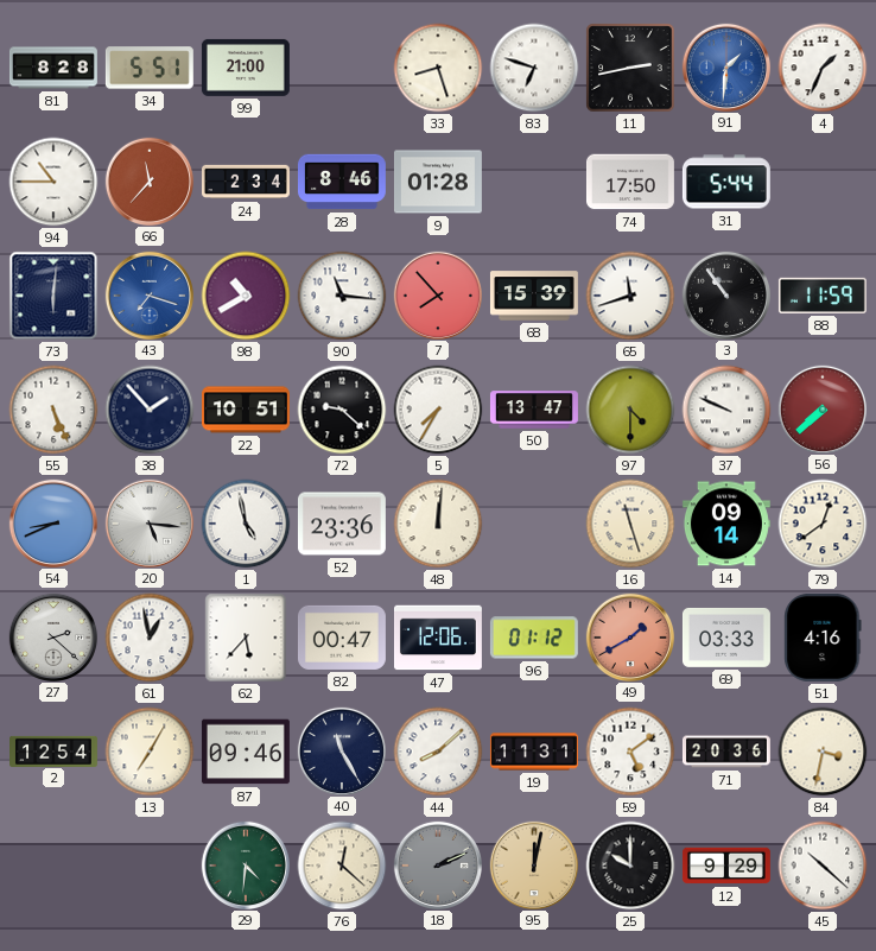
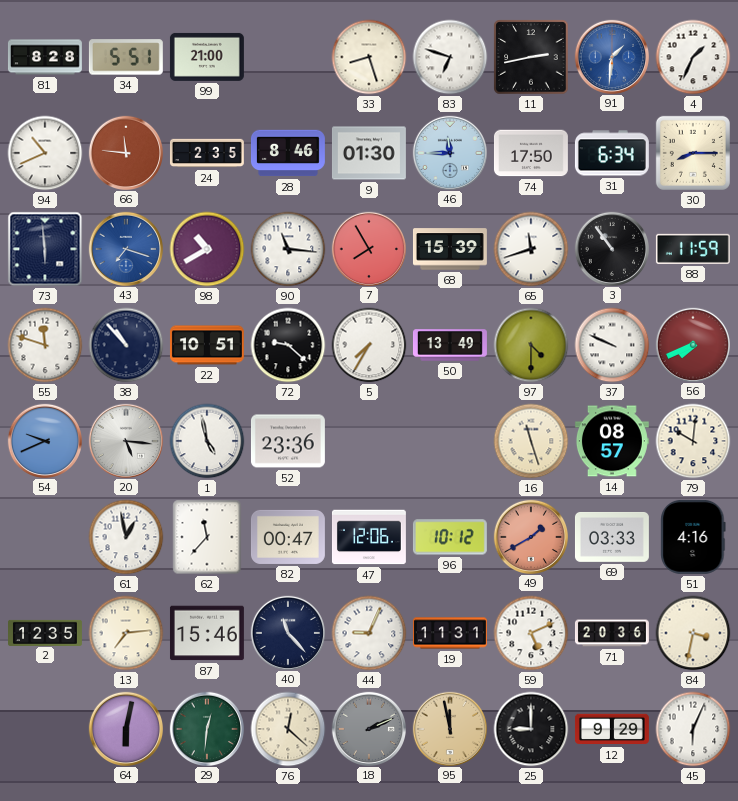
94: 10:45 -> 10:41
66: 11:37 -> 11:46
24: 2:34 -> 2:35
9: 01:28 -> 01:30
46: none -> 11:45
31: 5:44 -> 6:34
30: none -> 8:15
73: 6:01 -> 5:59
7: 7:53 -> 7:55
55: 5:26 -> 11:48
38: 1:53 -> 10:53
50: 13:47 -> 13:49
56: 7:38 -> 7:41
54: 8:41 -> 9:41
48: 12:01 -> none
14: 09:14 -> 08:57
79: 12:39 -> 10:01
27: 2:22 -> none
62: 5:37 -> 11:37
96: 01:12 -> 10:12
2: 12:54 -> 12:35
13: 7:05 -> 7:14
87: 09:46 -> 15:46
40: 11:25 -> 11:23
44: 8:08 -> 9:04
59: 5:09 -> 5:11
64: none -> 6:02
29: 4:31 -> 12:31
95: 12:02 -> 11:58
25: 10:00 -> 9:00
45: 10:22 -> 6:04
